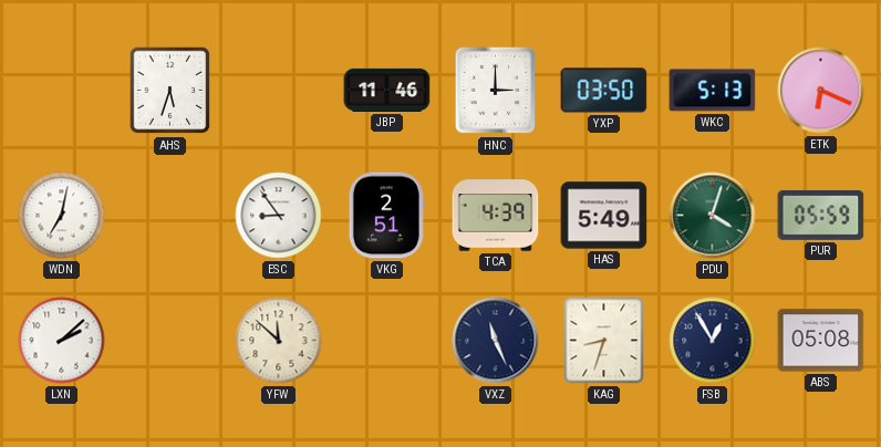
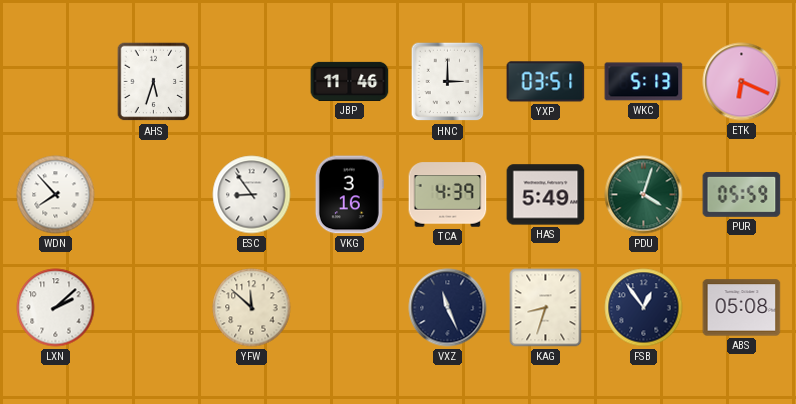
YXP: 03:50 -> 03:51
WDN: 7:02 -> 7:53
VKG: 2:51 -> 3:16
FSB: 12:55 -> 12:54
